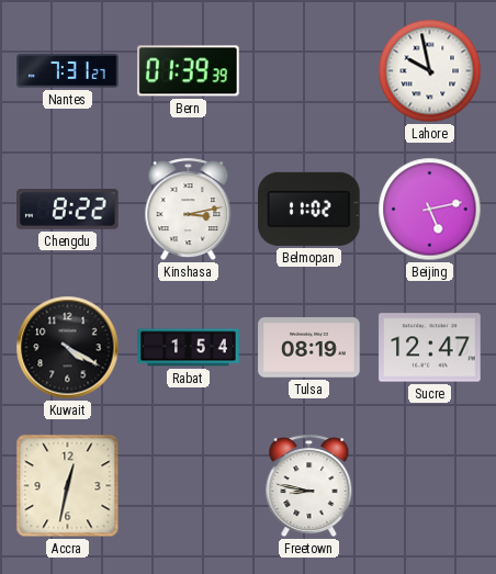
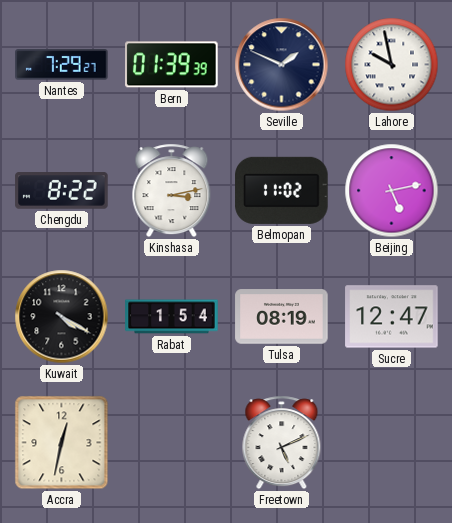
Nantes: 7:31 -> 7:29
Seville: none -> 1:49
Freetown: 8:47 -> 5:11
